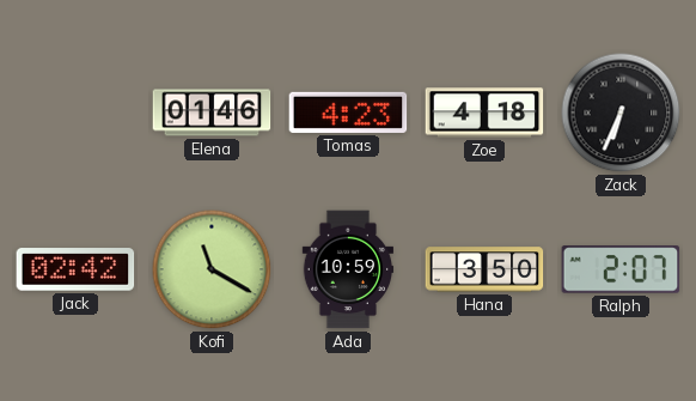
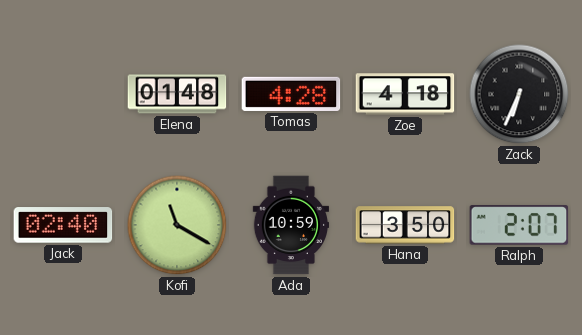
Elena: 01:46 -> 01:48
Tomas: 4:23 -> 4:28
Jack: 02:42 -> 02:40
